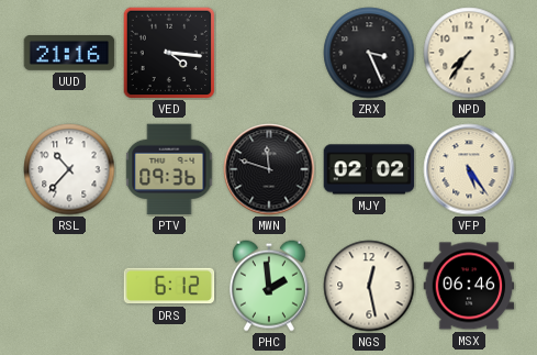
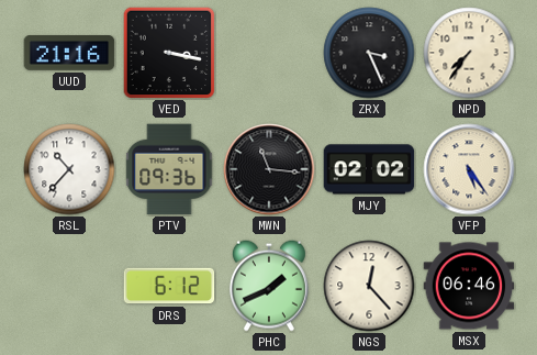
VED: 4:16 -> 3:17
MWN: 11:48 -> 11:16
PHC: 1:59 -> 1:41
NGS: 12:28 -> 12:23
